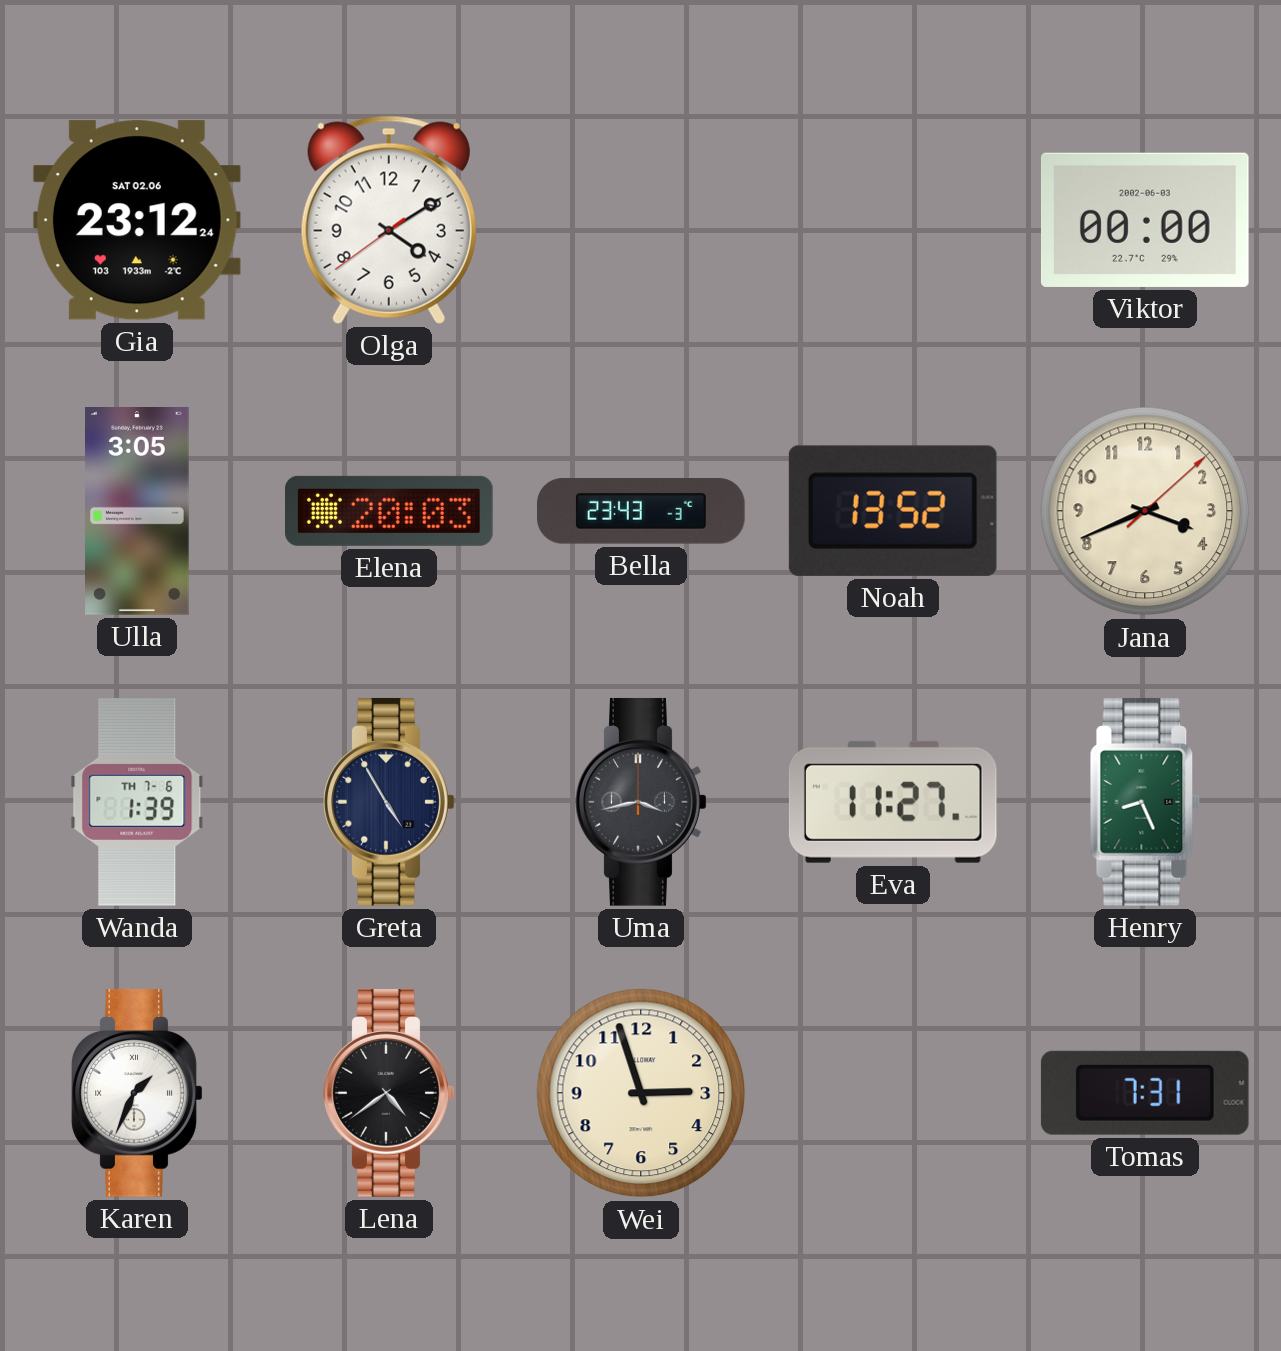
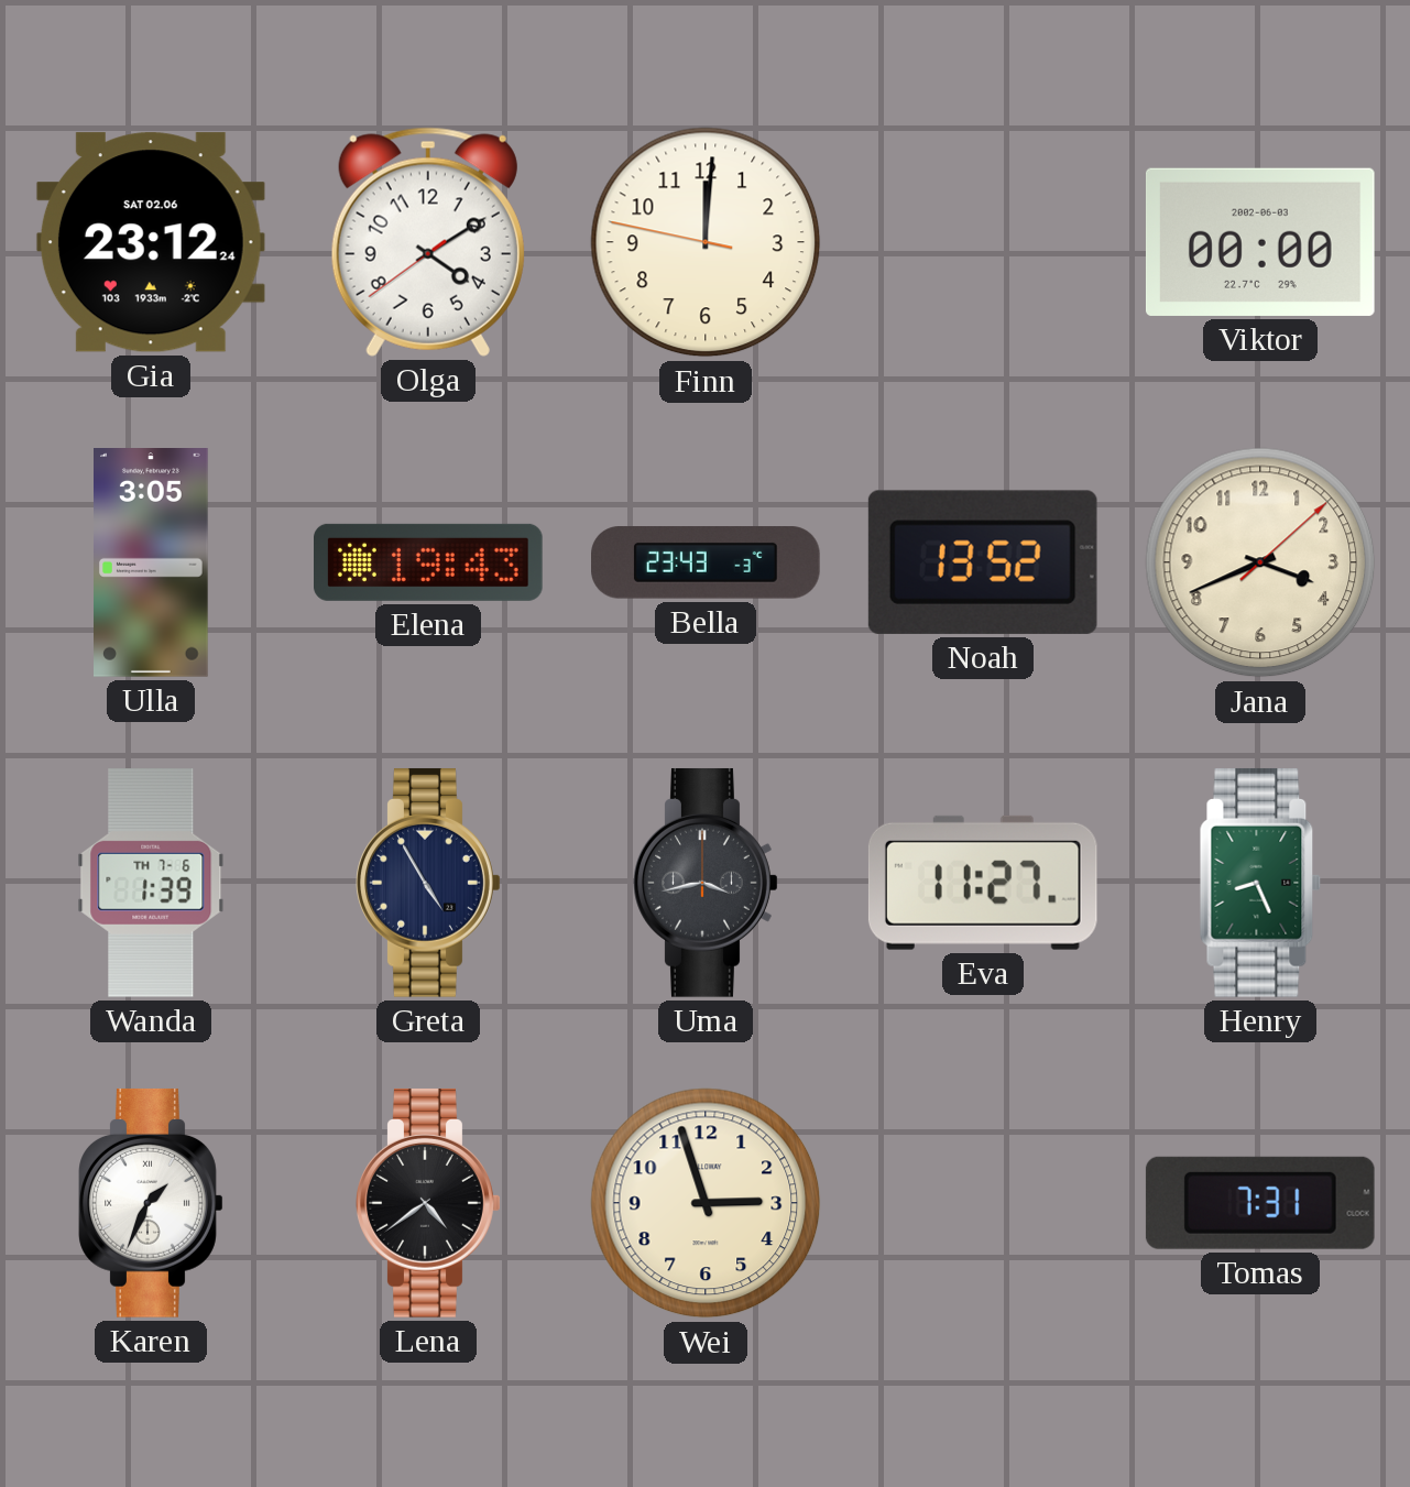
Finn: none -> 12:00
Elena: 20:03 -> 19:43
